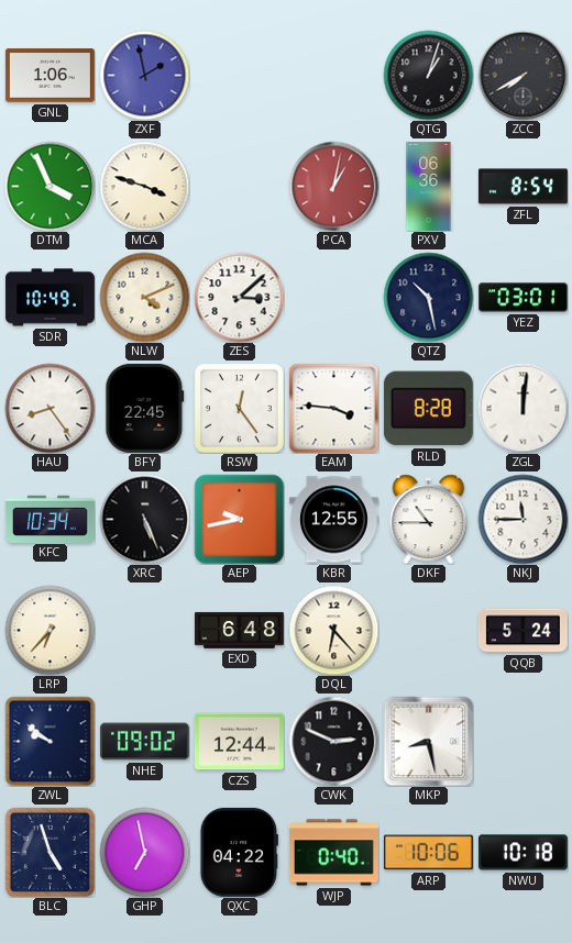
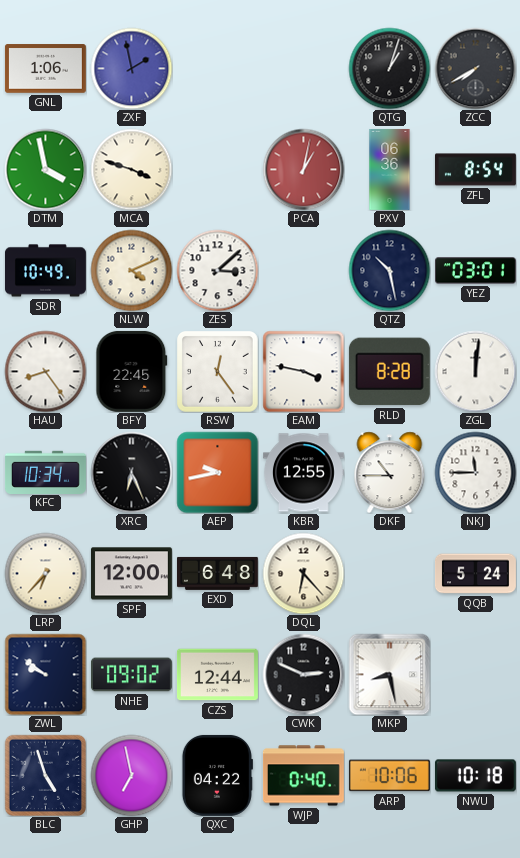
DTM: 3:56 -> 3:58
EAM: 3:46 -> 3:47
XRC: 5:26 -> 6:26
SPF: none -> 12:00
